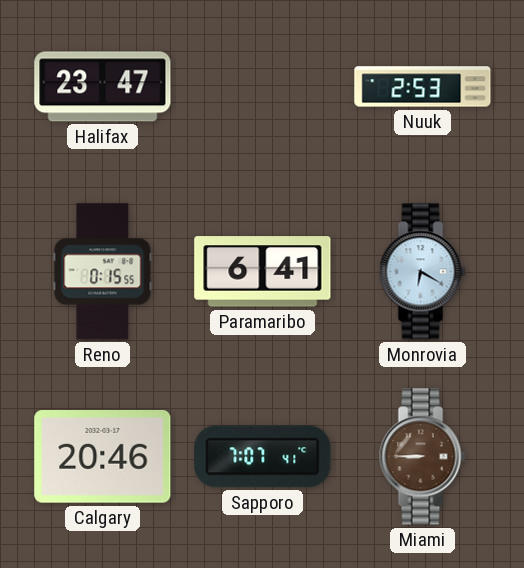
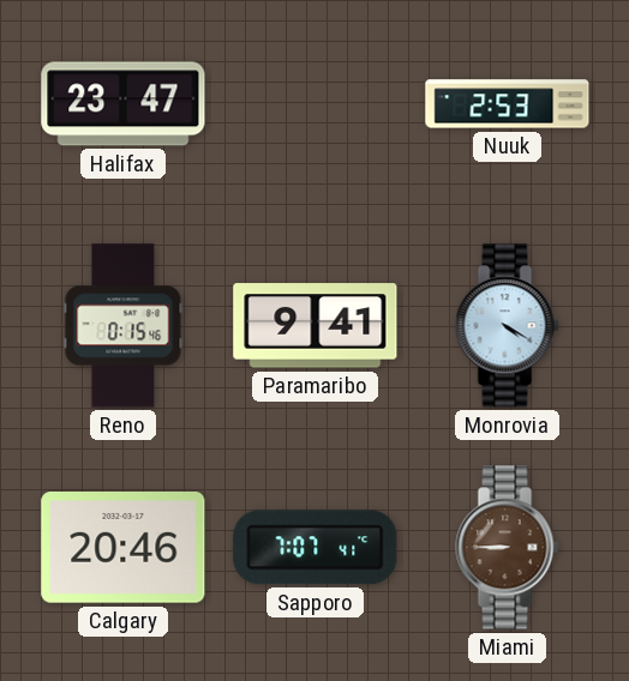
Reno: 0:15:55 -> 0:15:46
Paramaribo: 6:41 -> 9:41
Monrovia: 6:20 -> 4:20
